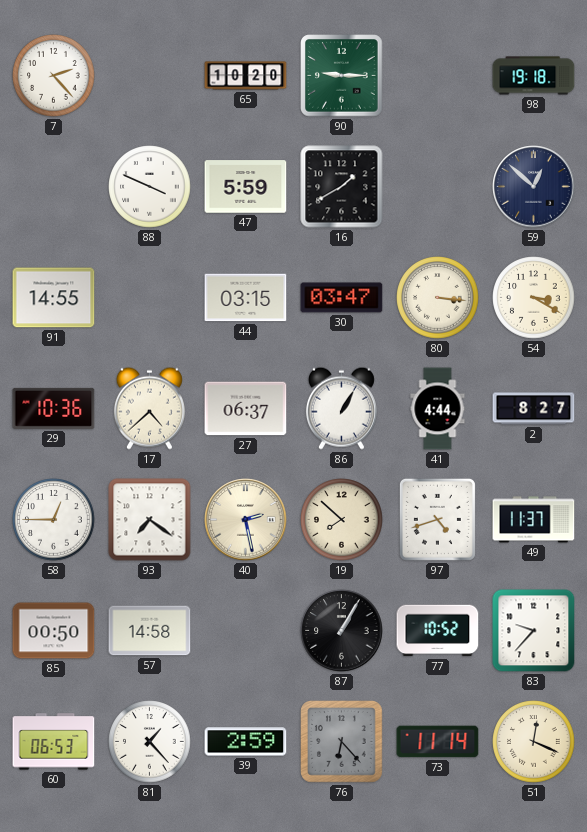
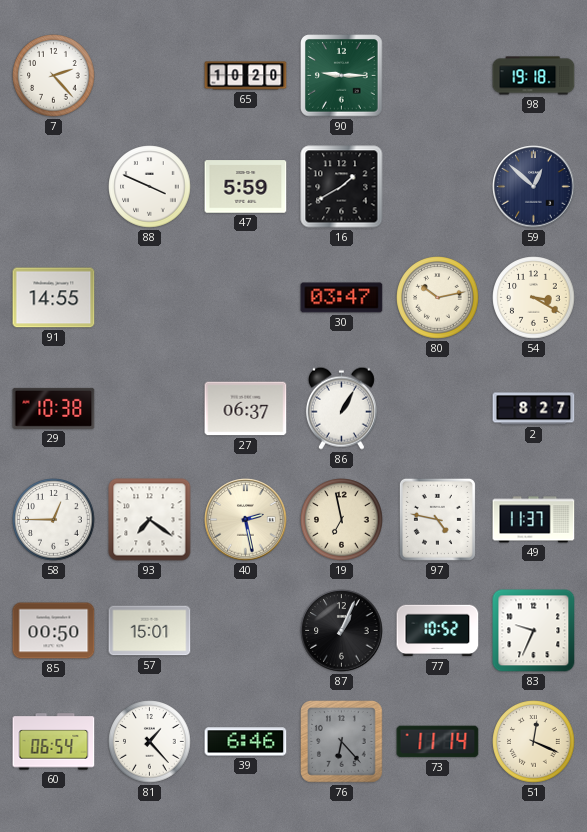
44: 03:15 -> none
80: 3:16 -> 10:13
29: 10:36 -> 10:38
17: 4:38 -> none
41: 4:44 -> none
19: 7:52 -> 6:58
97: 4:42 -> 4:47
57: 14:58 -> 15:01
87: 1:05 -> 1:04
83: 9:37 -> 9:34
60: 06:53 -> 06:54
39: 2:59 -> 6:46
